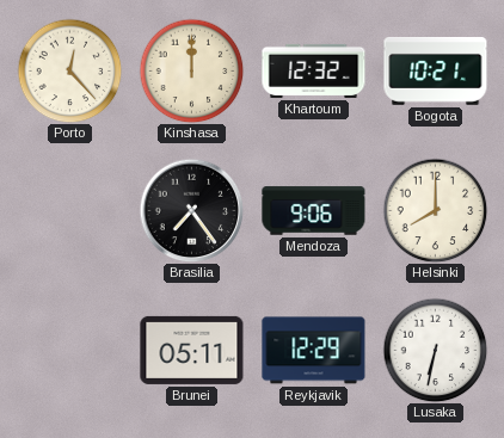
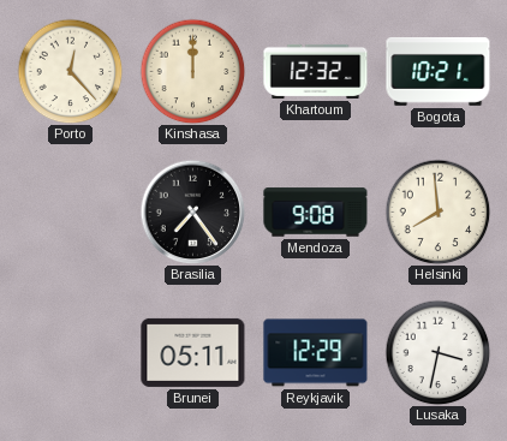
Mendoza: 9:06 -> 9:08
Helsinki: 8:00 -> 7:59
Lusaka: 6:32 -> 3:32
